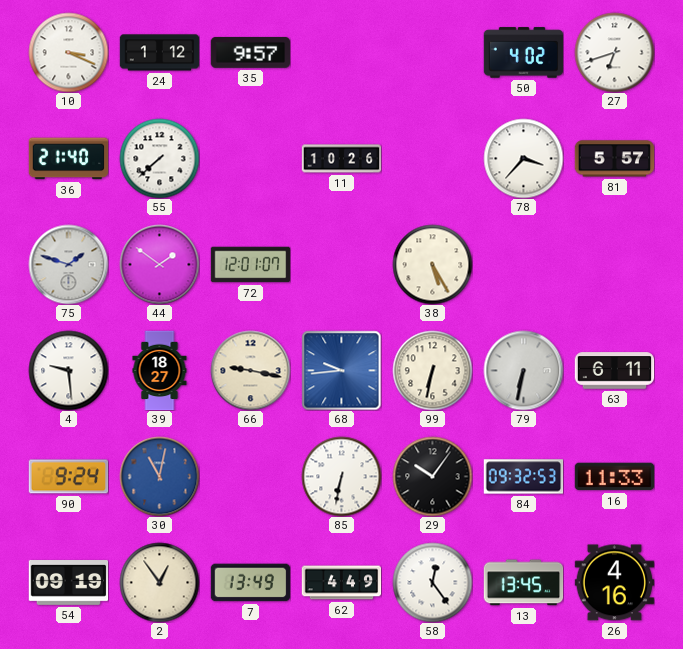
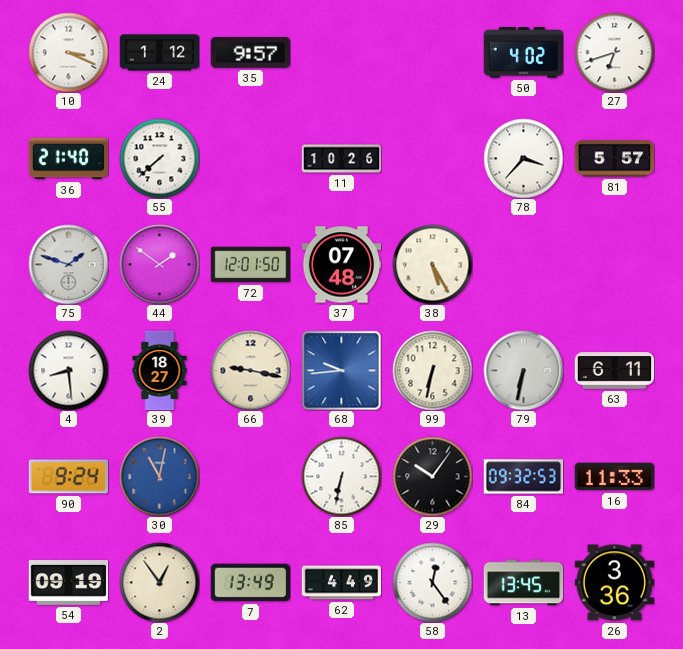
72: 12:01:07 -> 12:01:50
37: none -> 07:48
4: 9:29 -> 8:29
26: 4:16 -> 3:36
